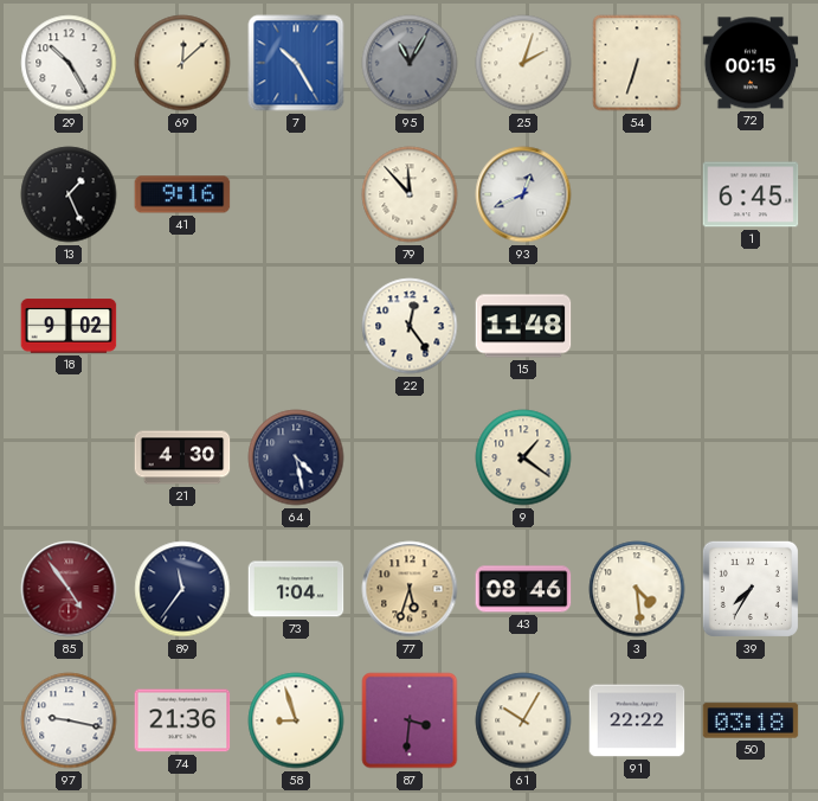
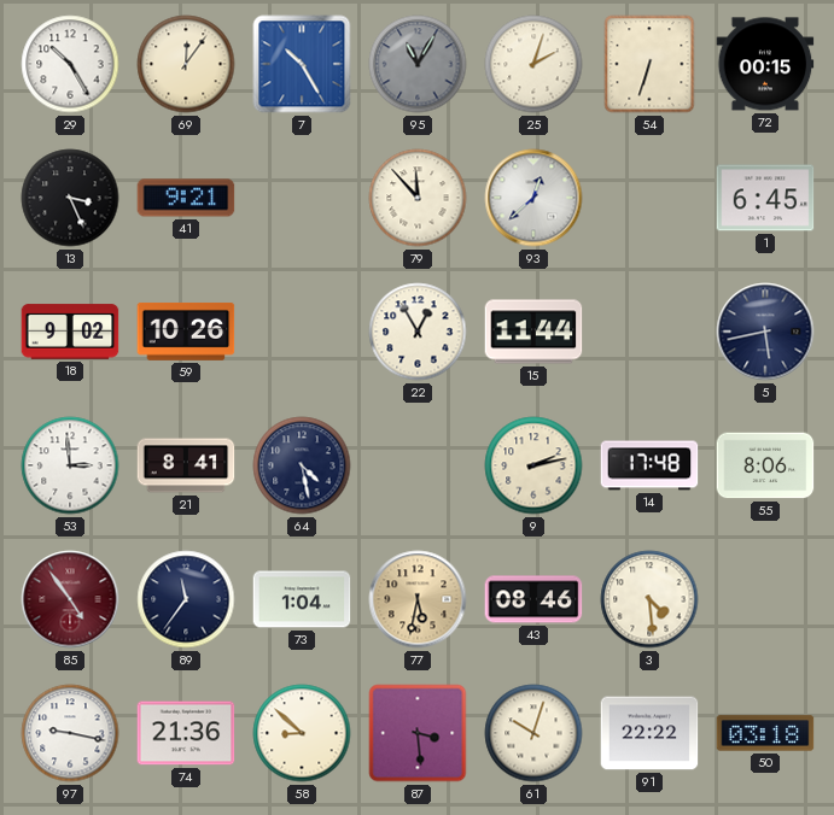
69: 12:08 -> 12:06
13: 1:26 -> 3:26
41: 9:16 -> 9:21
93: 12:41 -> 12:38
59: none -> 10:26
22: 12:24 -> 12:55
15: 11:48 -> 11:44
5: none -> 5:43
53: none -> 2:59
21: 4:30 -> 8:41
9: 1:21 -> 2:13
14: none -> 17:48
55: none -> 8:06
77: 5:33 -> 5:32
39: 7:35 -> none
58: 8:57 -> 8:52
87: 3:31 -> 3:29
61: 10:05 -> 10:03
